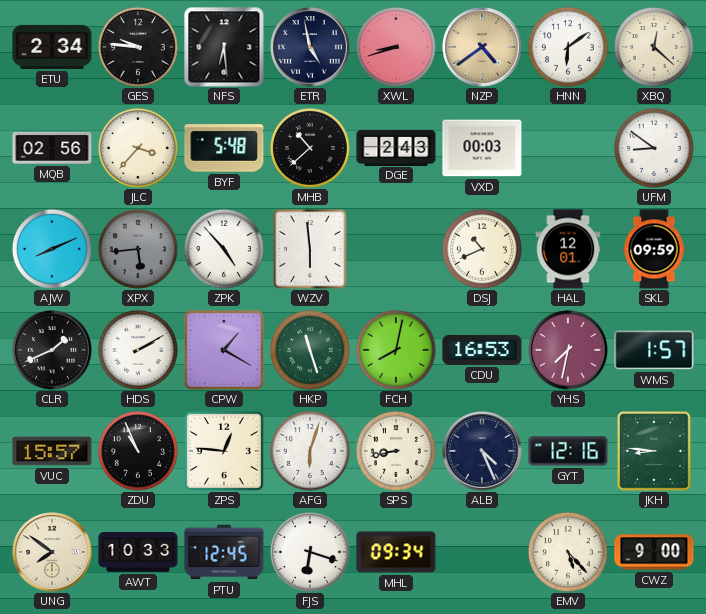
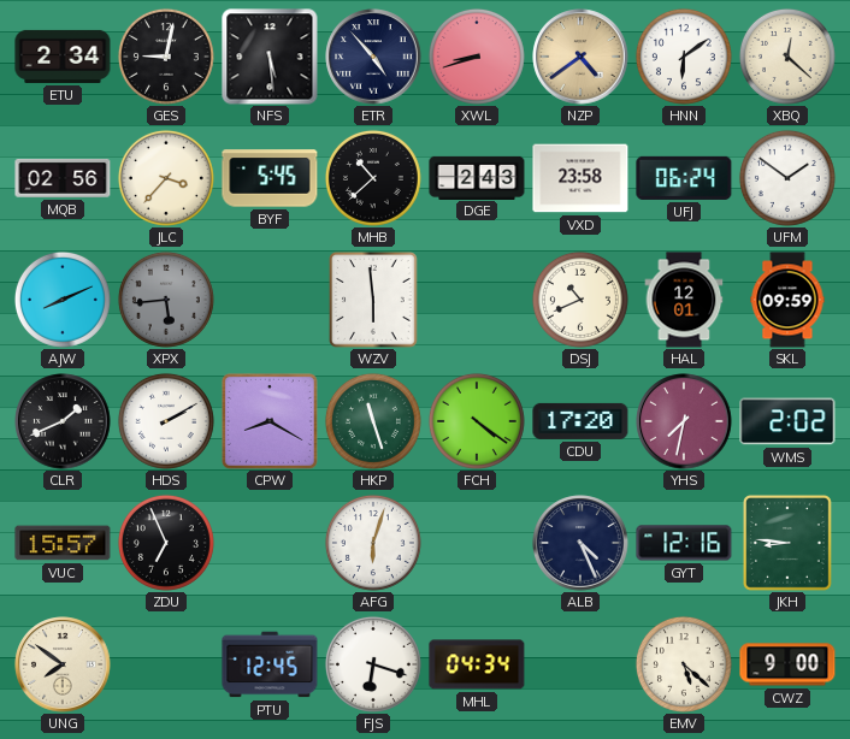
GES: 9:46 -> 9:02
NFS: 6:29 -> 5:29
ETR: 4:58 -> 4:53
BYF: 5:48 -> 5:45
VXD: 00:03 -> 23:58
UFJ: none -> 06:24
UFM: 8:51 -> 1:51
ZPK: 4:53 -> none
CPW: 1:20 -> 8:20
FCH: 8:02 -> 4:21
CDU: 16:53 -> 17:20
WMS: 1:57 -> 2:02
ZDU: 10:56 -> 6:56
ZPS: 12:46 -> none
SPS: 8:43 -> none
AWT: 10:33 -> none
MHL: 09:34 -> 04:34
EMV: 5:23 -> 5:22
